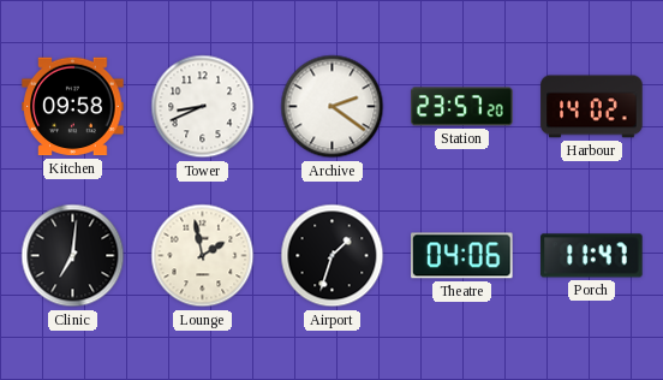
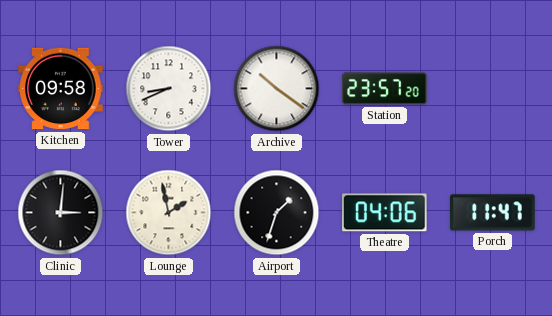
Archive: 2:21 -> 10:21
Harbour: 14:02 -> none
Clinic: 7:01 -> 3:01
